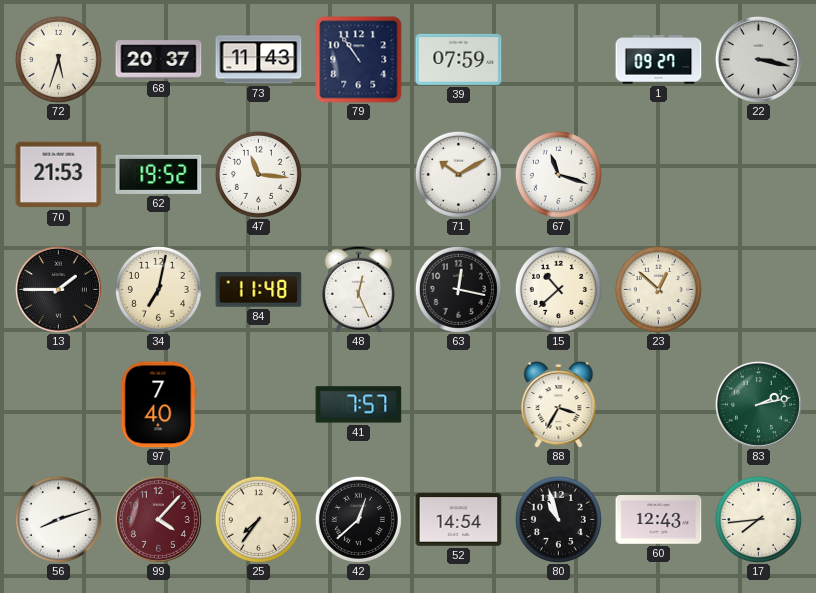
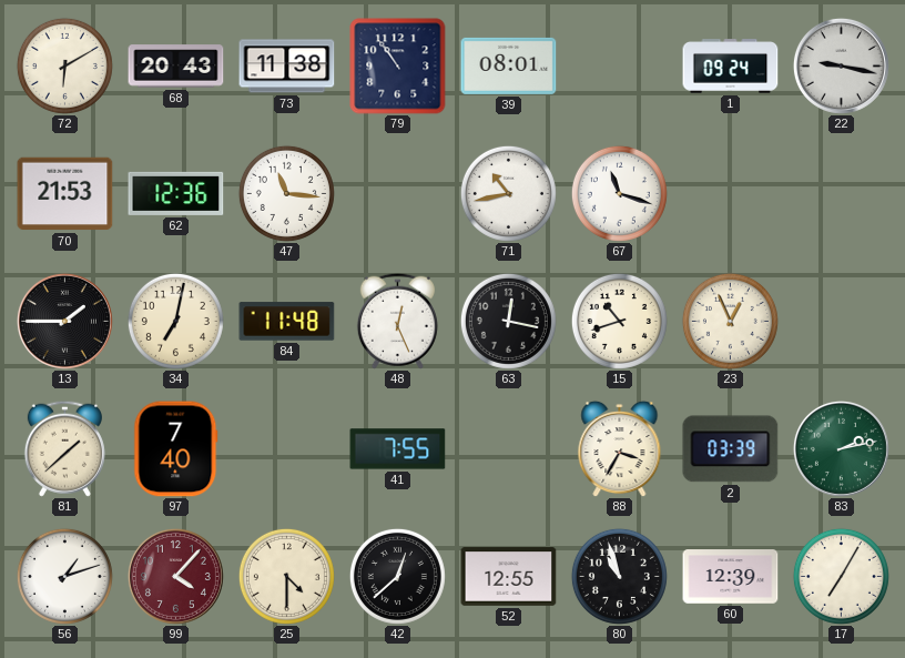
72: 5:33 -> 6:10
68: 20:37 -> 20:43
73: 11:43 -> 11:38
39: 07:59 -> 08:01
1: 09:27 -> 09:24
22: 3:17 -> 9:17
62: 19:52 -> 12:36
71: 10:10 -> 10:43
15: 10:38 -> 10:42
23: 12:52 -> 12:56
81: none -> 1:38
41: 7:57 -> 7:55
2: none -> 03:39
56: 8:12 -> 1:12
25: 7:36 -> 4:30
52: 14:54 -> 12:55
60: 12:43 -> 12:39
17: 7:44 -> 7:05
